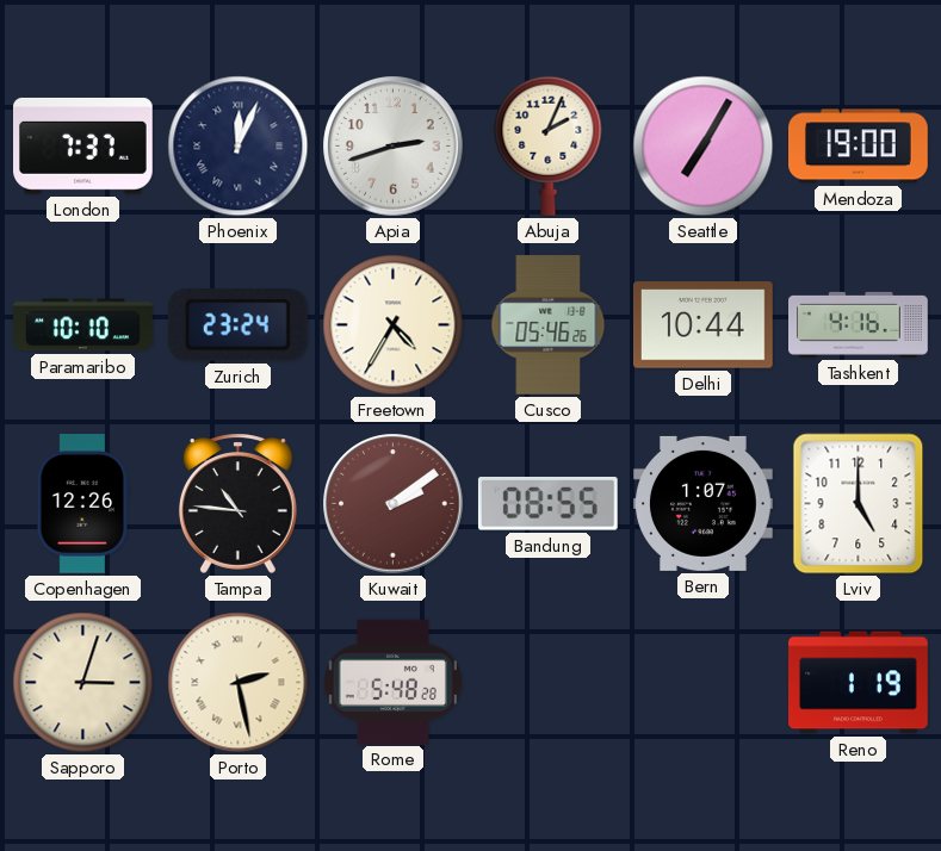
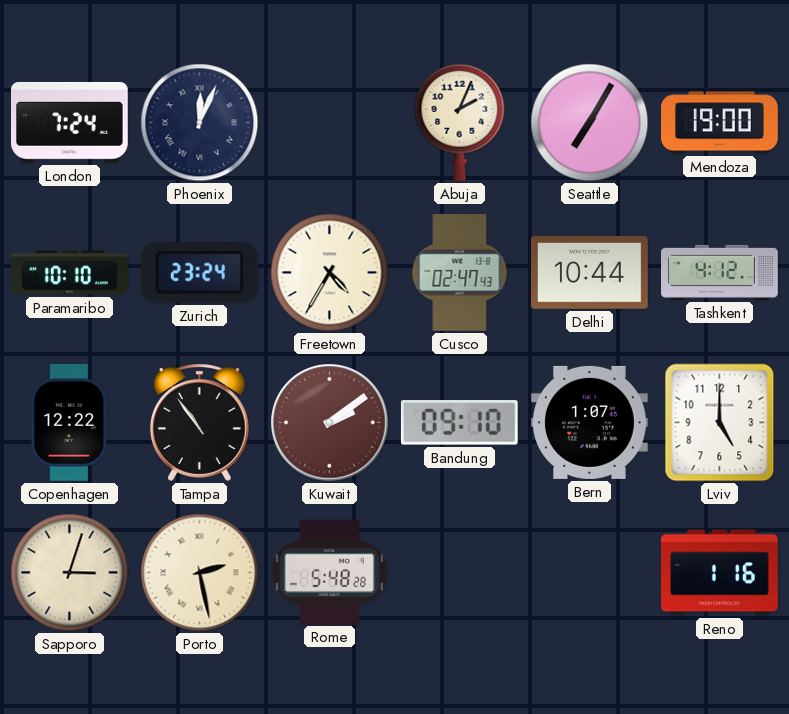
London: 7:37 -> 7:24
Apia: 2:42 -> none
Cusco: 05:46 -> 02:47
Tashkent: 4:16 -> 4:12
Copenhagen: 12:26 -> 12:22
Tampa: 10:46 -> 10:54
Bandung: 08:55 -> 09:10
Reno: 1:19 -> 1:16
